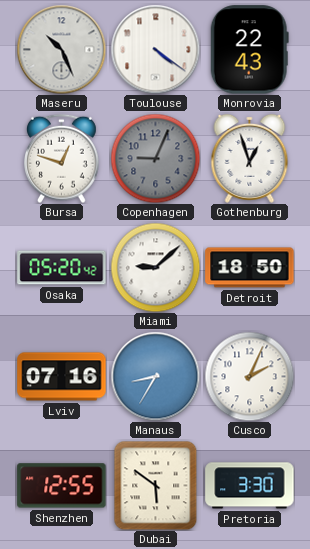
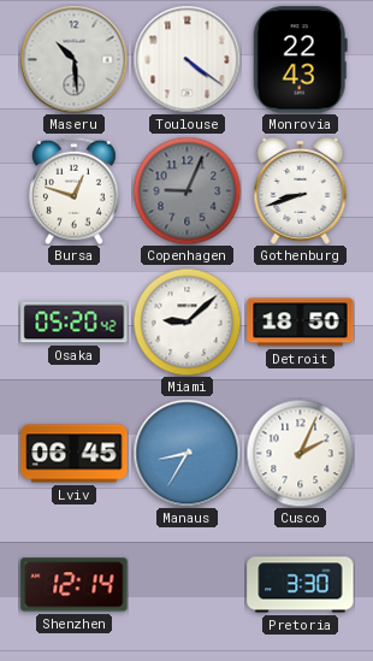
Maseru: 10:26 -> 10:29
Gothenburg: 12:57 -> 8:42
Lviv: 07:16 -> 06:45
Shenzhen: 12:55 -> 12:14
Dubai: 5:51 -> none
